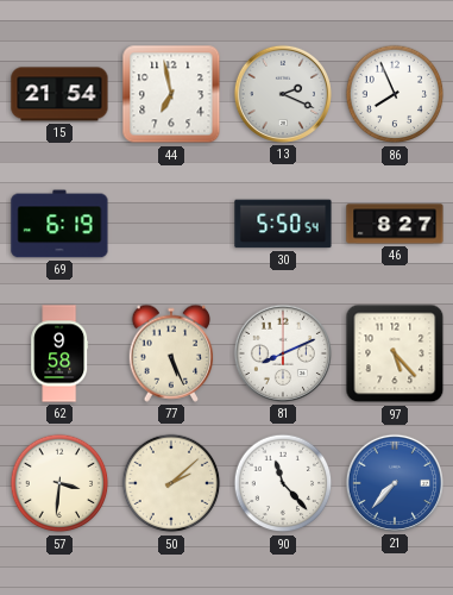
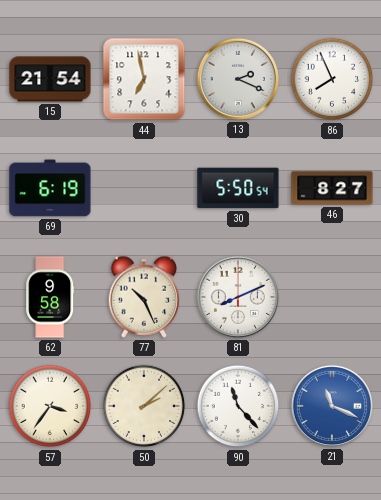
77: 5:26 -> 10:26
97: 5:23 -> none
57: 3:31 -> 3:36
21: 7:37 -> 11:19
